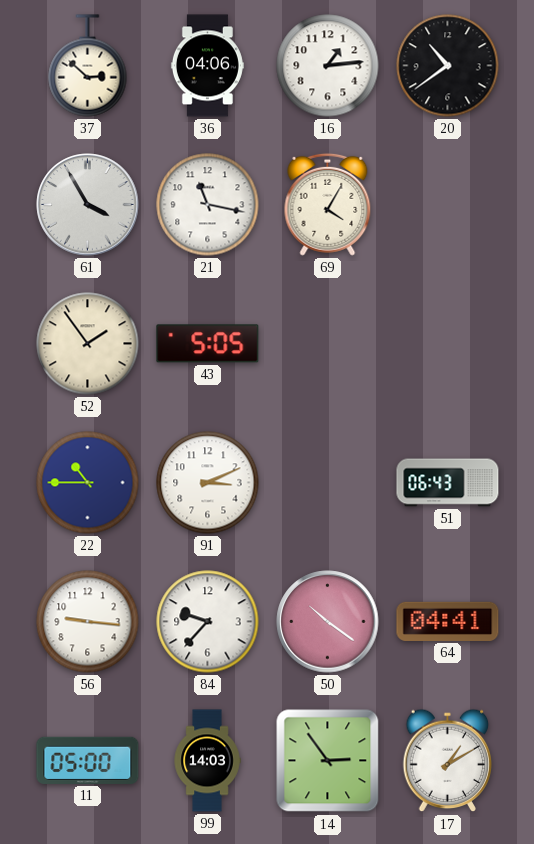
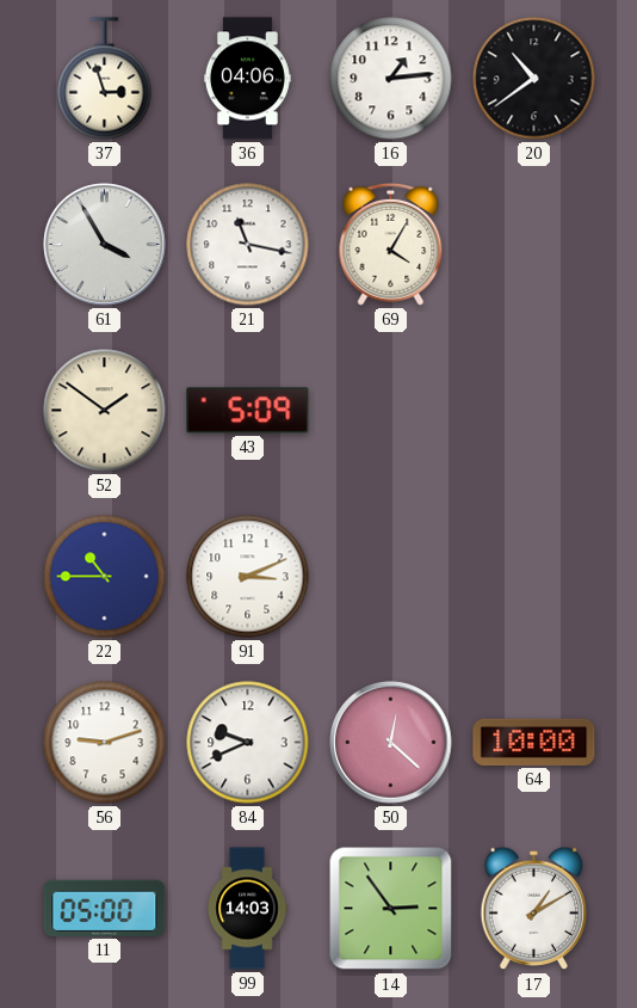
37: 2:52 -> 2:57
52: 1:54 -> 1:51
43: 5:05 -> 5:09
51: 06:43 -> none
56: 9:16 -> 9:12
84: 9:37 -> 9:41
50: 10:21 -> 12:22
64: 04:41 -> 10:00
